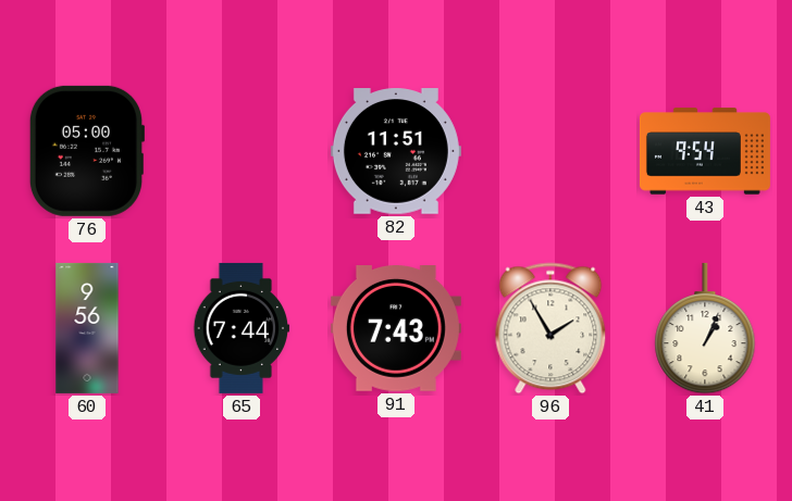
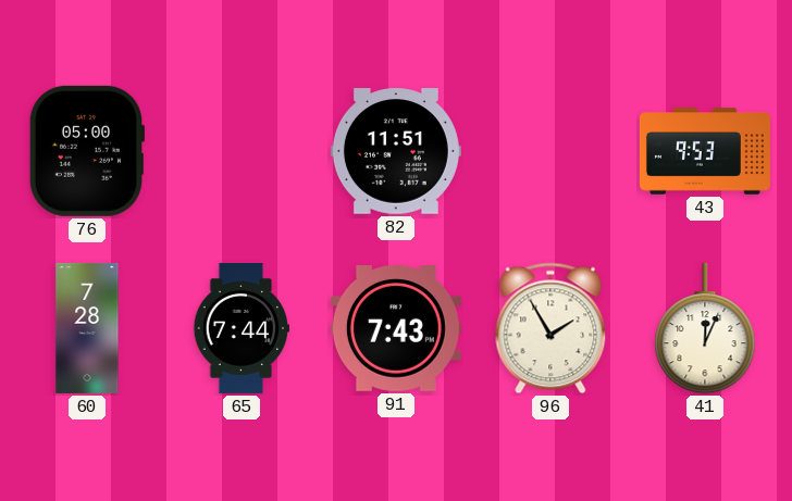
43: 9:54 -> 9:53
60: 9:56 -> 7:28
41: 1:04 -> 12:04
